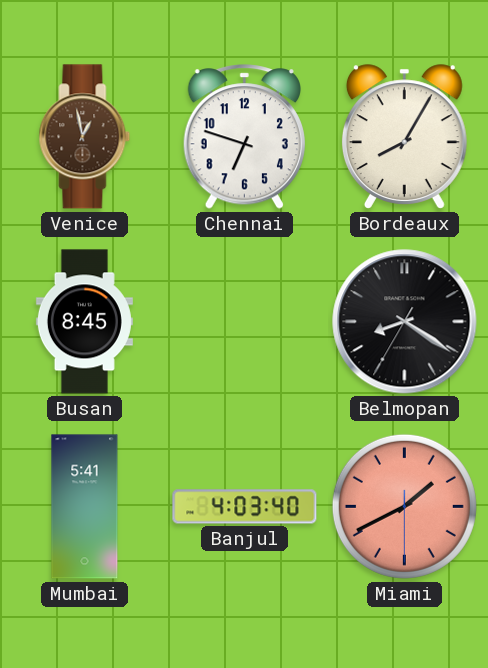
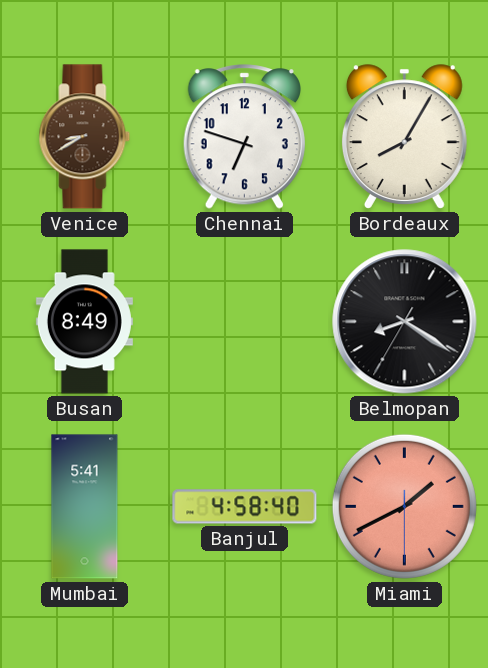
Venice: 12:58 -> 8:40
Busan: 8:45 -> 8:49
Banjul: 4:03 -> 4:58
